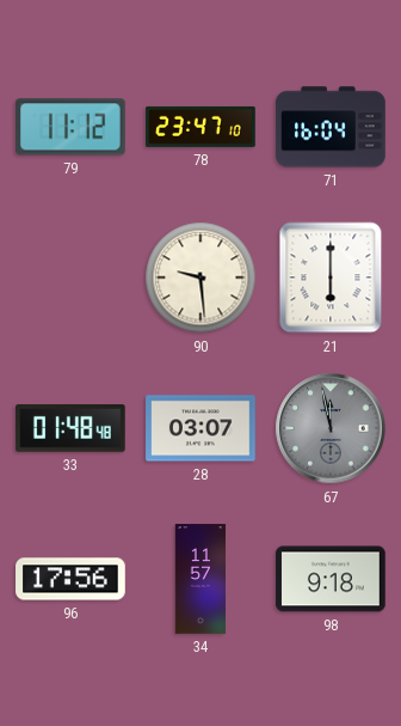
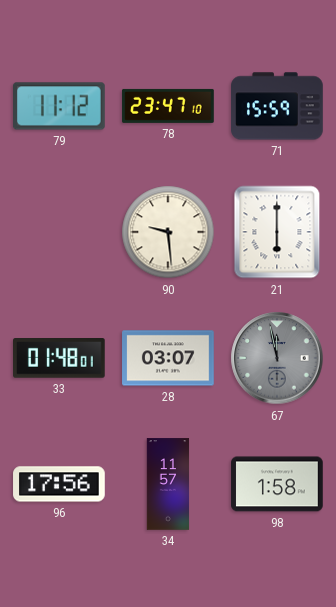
71: 16:04 -> 15:59
33: 01:48:48 -> 01:48:01
98: 9:18 -> 1:58
